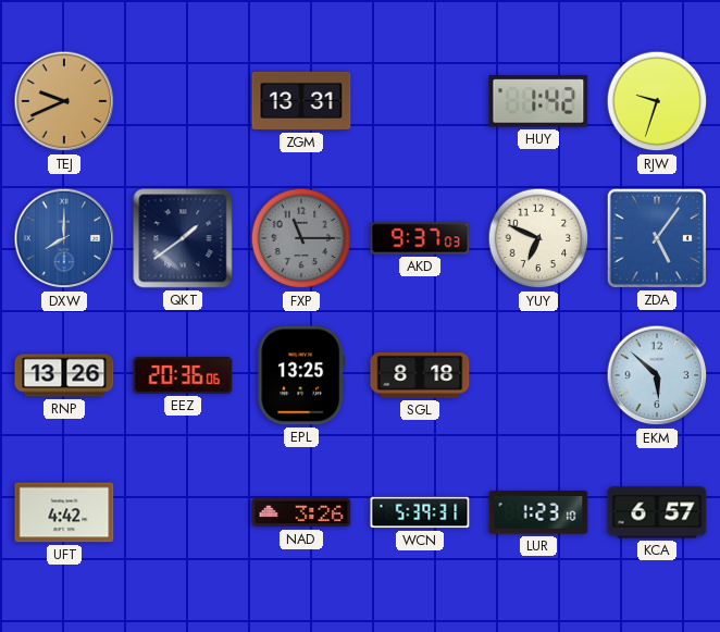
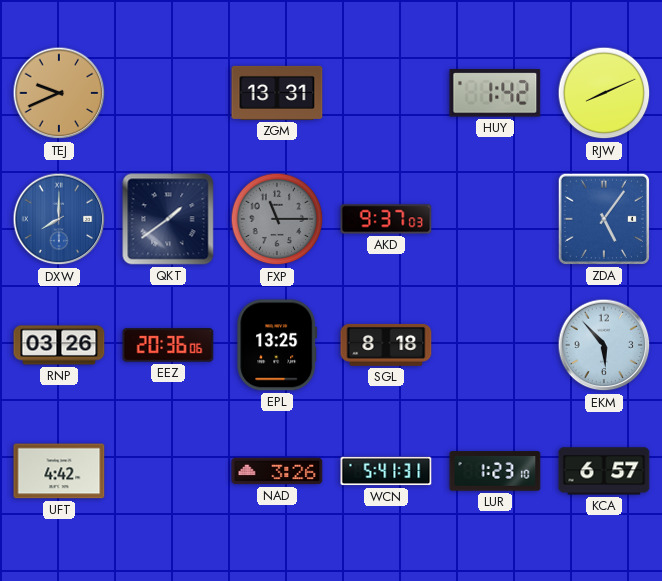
RJW: 9:33 -> 8:11
YUY: 6:49 -> none
RNP: 13:26 -> 03:26
EKM: 5:52 -> 5:53
WCN: 5:39 -> 5:41
